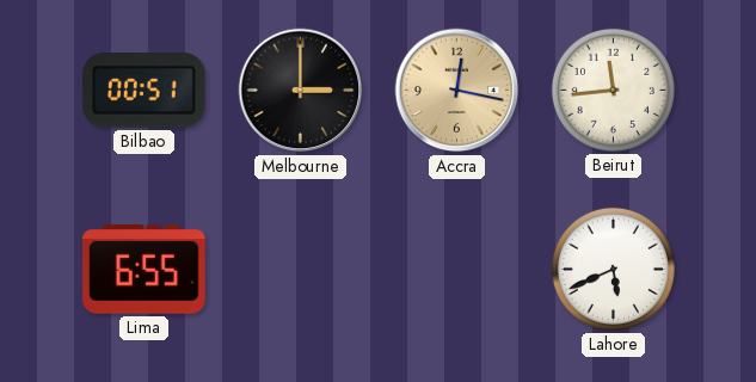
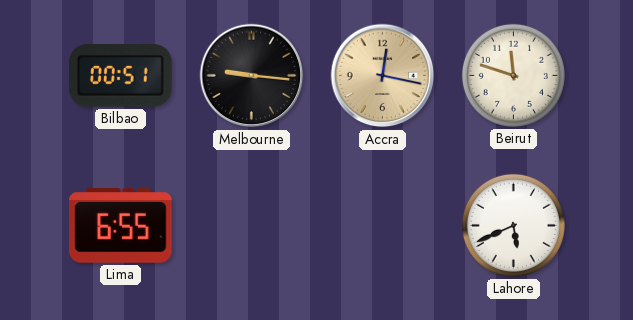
Melbourne: 3:00 -> 9:16
Beirut: 11:44 -> 11:48
